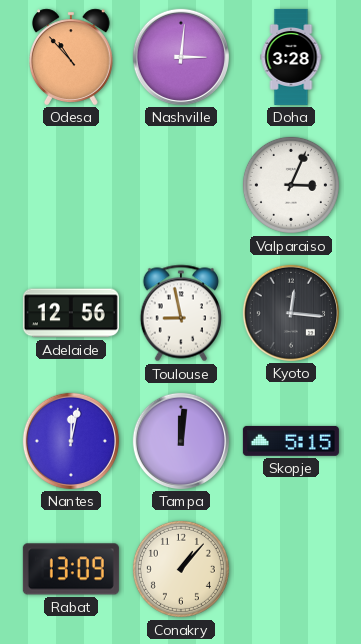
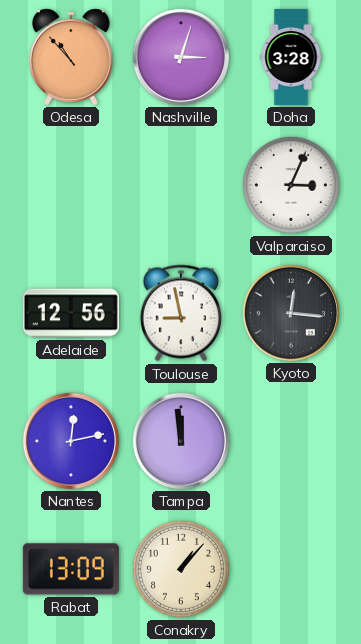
Nashville: 3:01 -> 3:03
Nantes: 12:02 -> 12:13
Tampa: 12:01 -> 11:59
Skopje: 5:15 -> none
